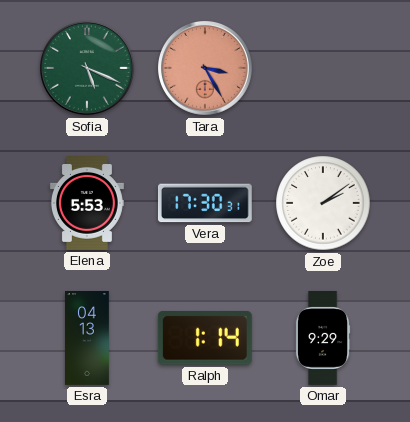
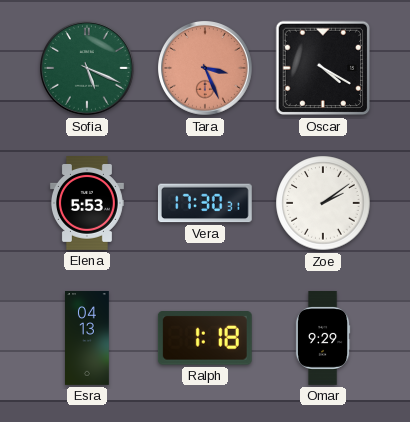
Tara: 3:25 -> 3:26
Oscar: none -> 4:20
Ralph: 1:14 -> 1:18
